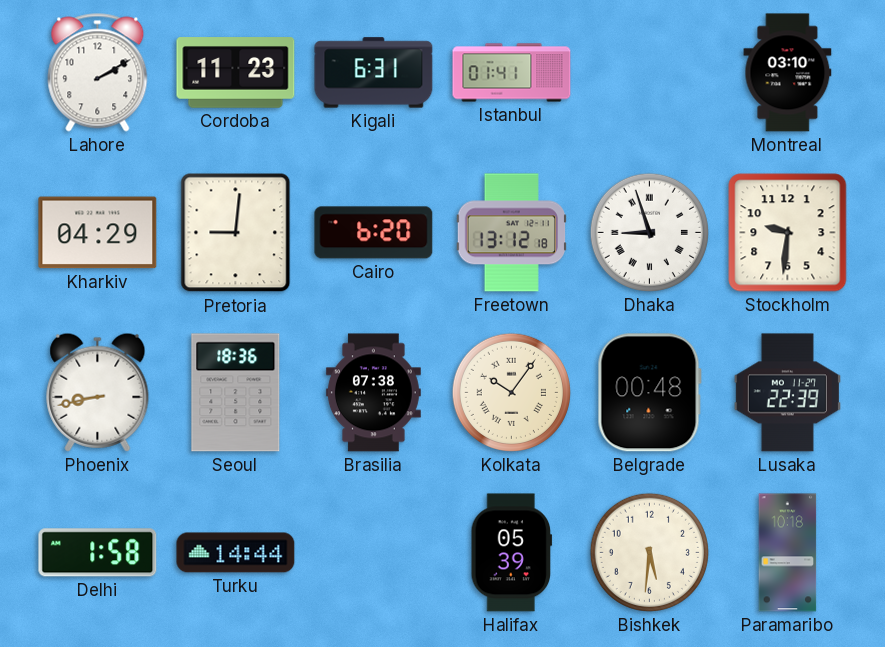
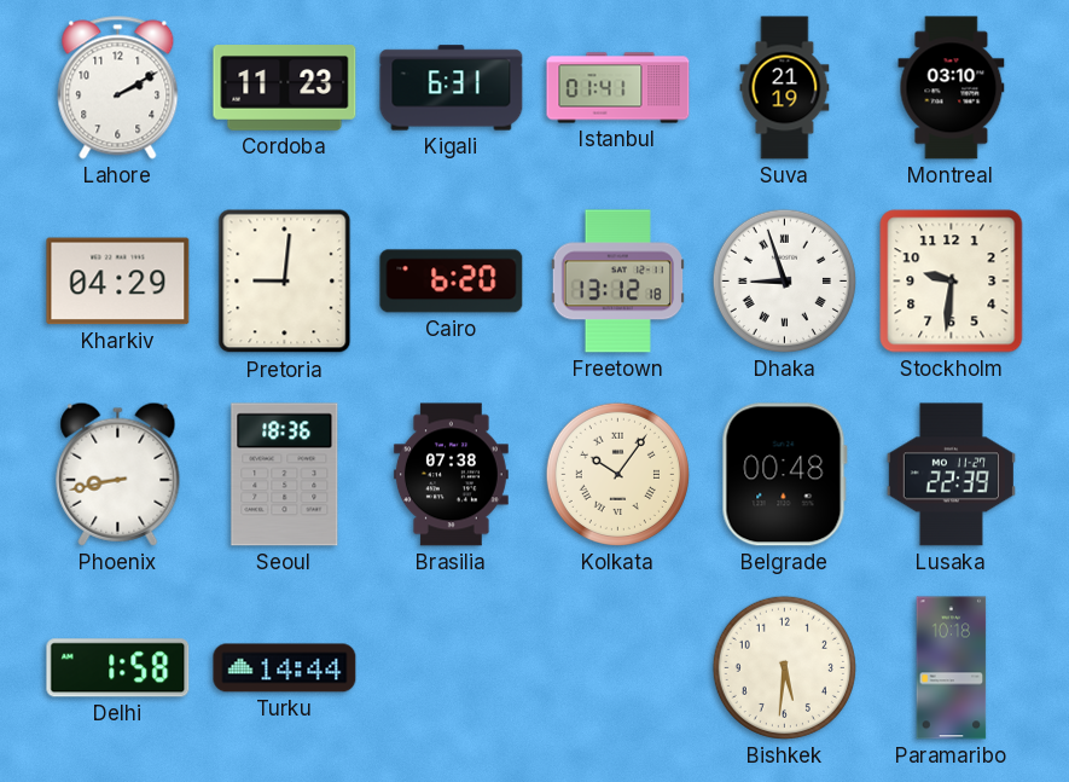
Suva: none -> 21:19
Halifax: 05:39 -> none
